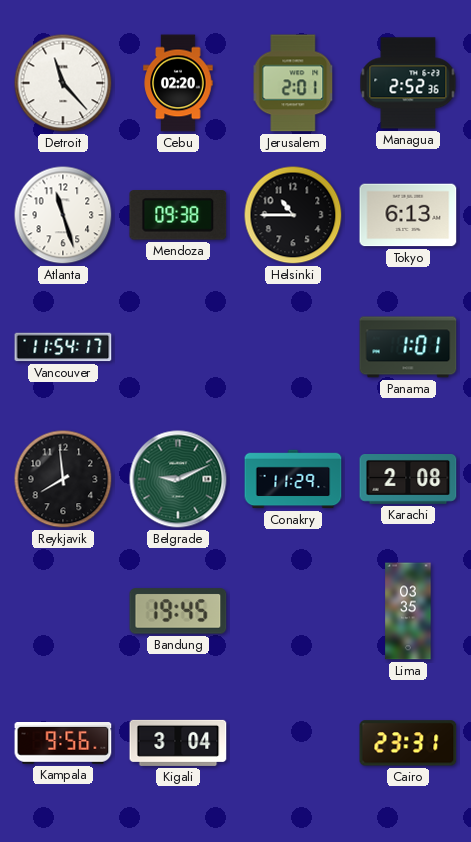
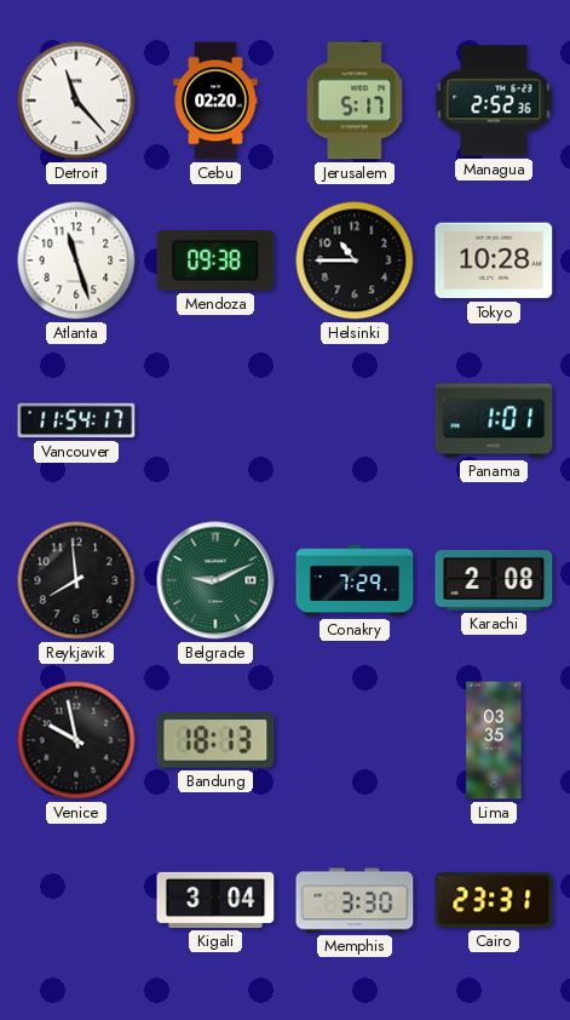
Jerusalem: 2:01 -> 5:17
Tokyo: 6:13 -> 10:28
Conakry: 11:29 -> 7:29
Venice: none -> 9:58
Bandung: 19:45 -> 18:13
Kampala: 9:56 -> none
Memphis: none -> 3:30
